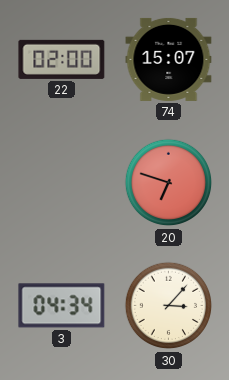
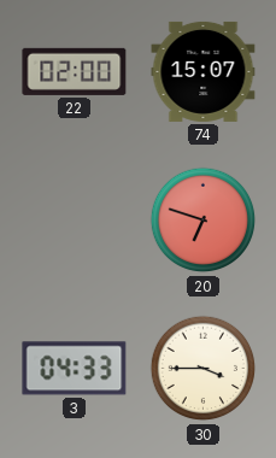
3: 04:34 -> 04:33
30: 3:07 -> 3:45
